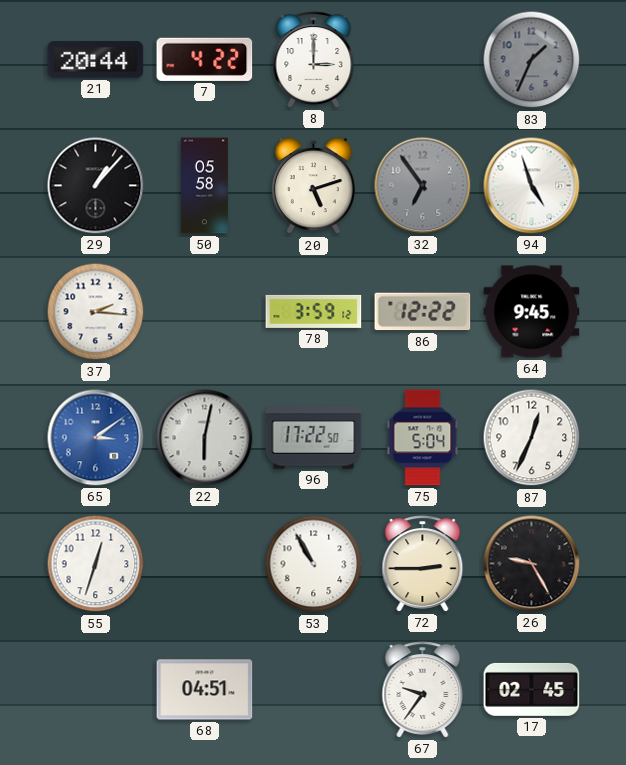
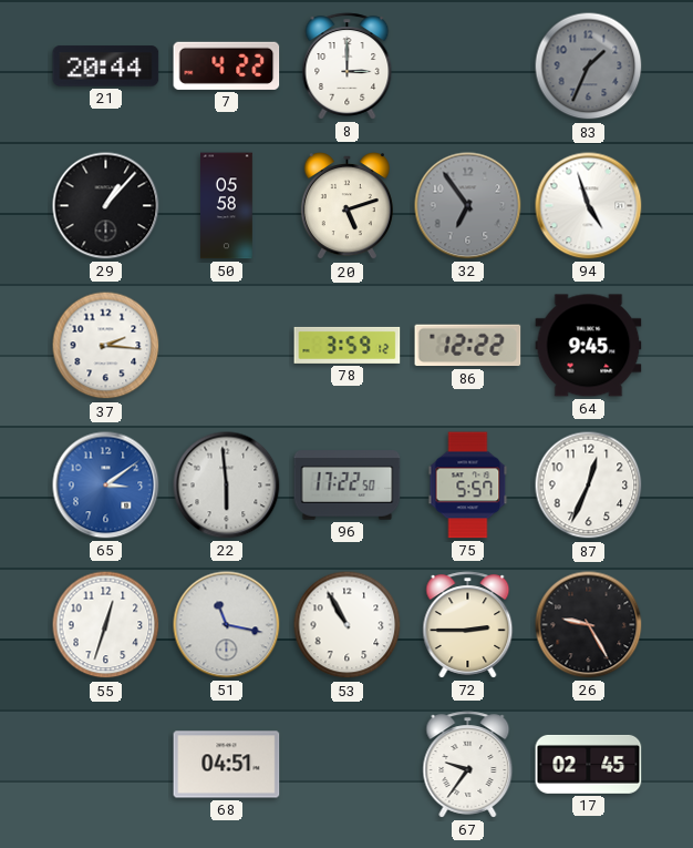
22: 6:02 -> 5:59
75: 5:04 -> 5:57
51: none -> 11:17
